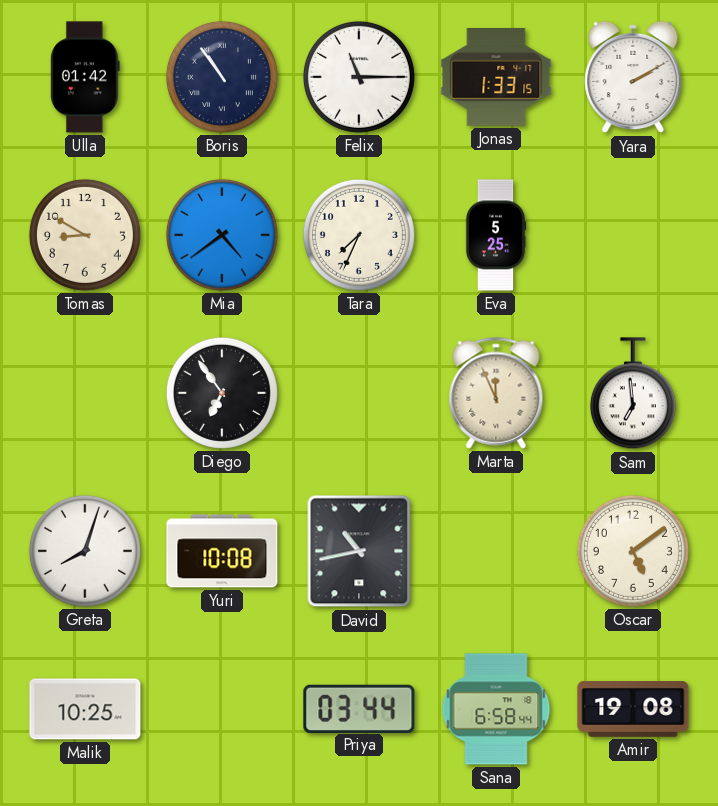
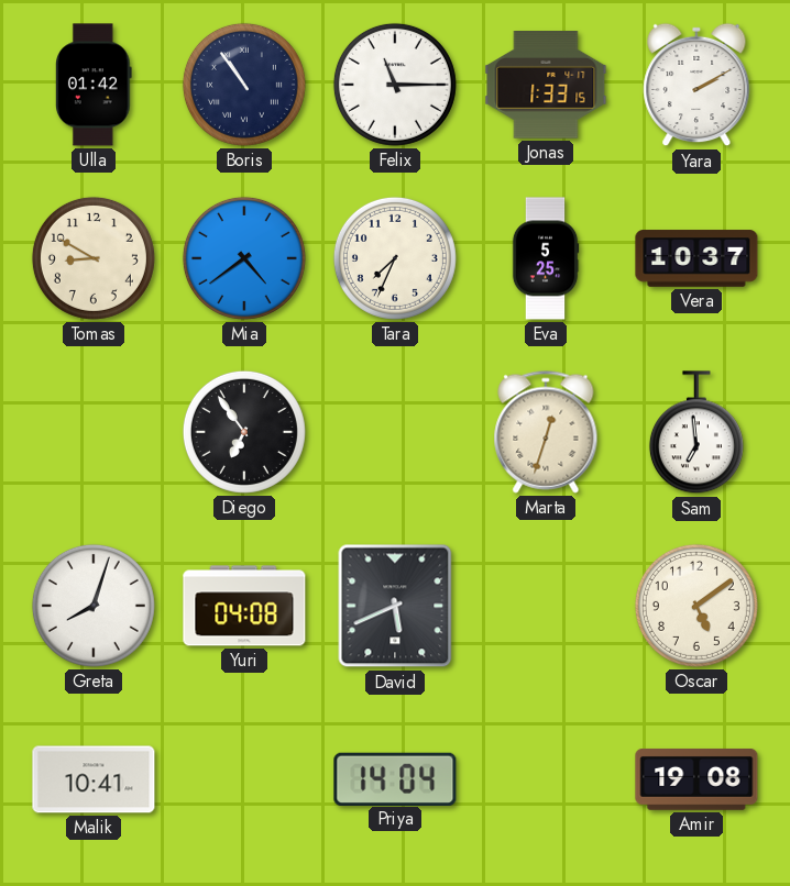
Vera: none -> 10:37
Marta: 11:56 -> 12:33
Yuri: 10:08 -> 04:08
David: 10:43 -> 5:41
Malik: 10:25 -> 10:41
Priya: 03:44 -> 14:04
Sana: 6:58 -> none
